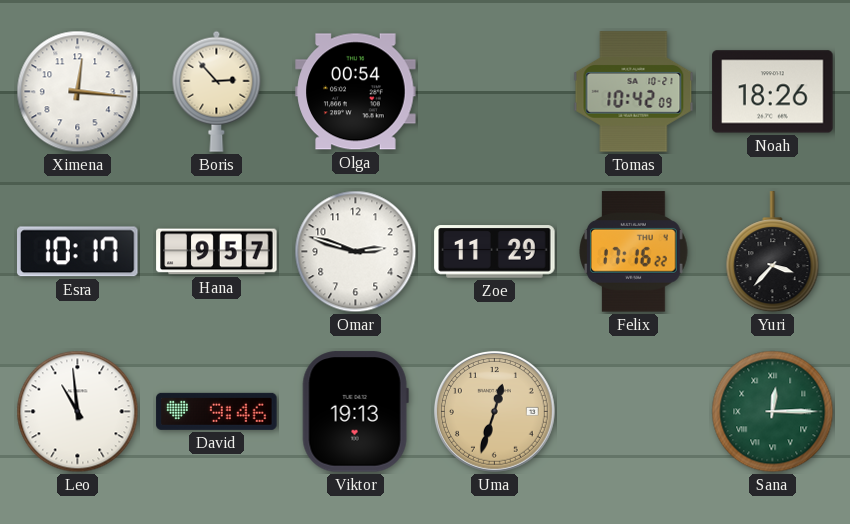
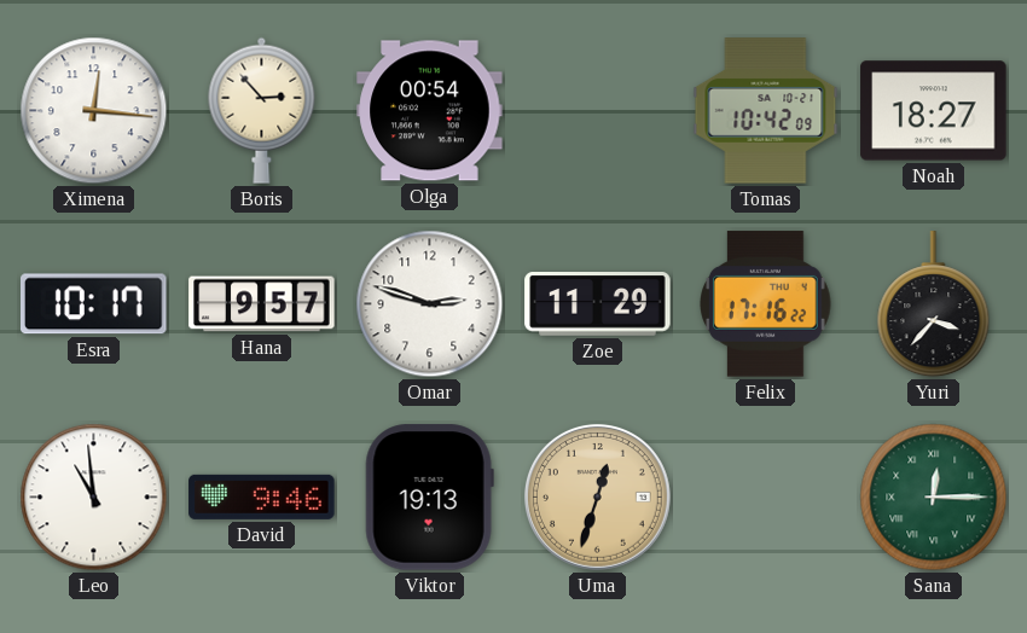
Noah: 18:26 -> 18:27
